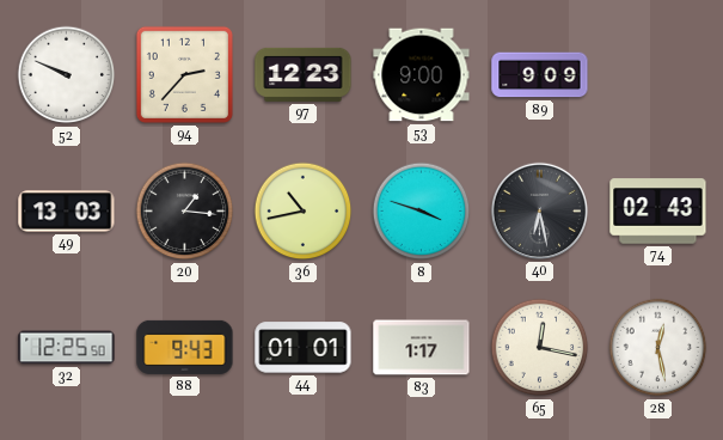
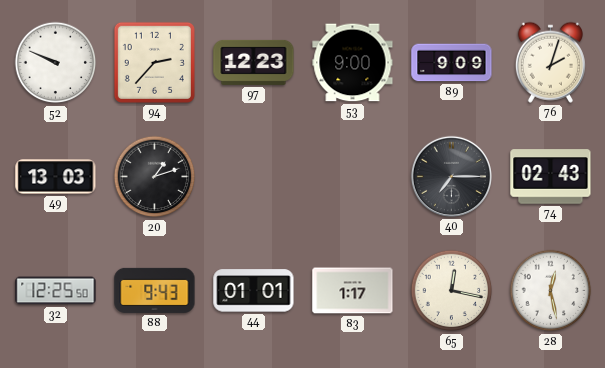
76: none -> 2:03
20: 1:16 -> 1:12
36: 10:43 -> none
8: 3:48 -> none
40: 6:28 -> 7:15
